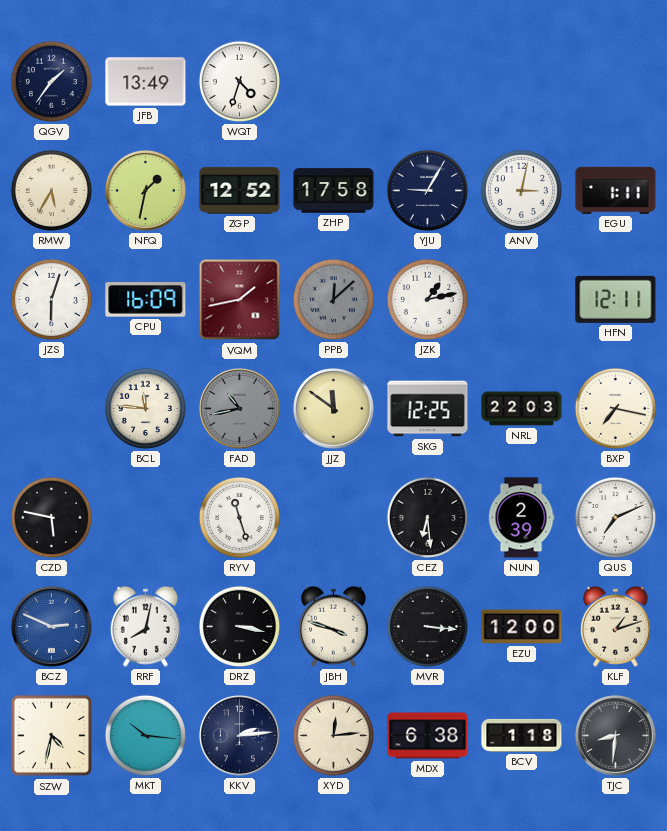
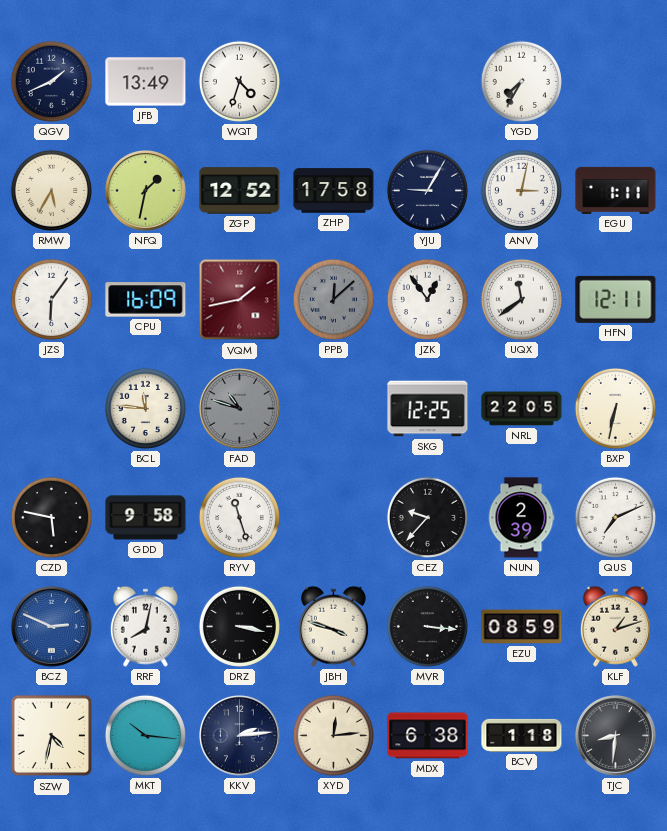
QGV: 1:36 -> 1:41
YGD: none -> 7:35
JZS: 6:03 -> 6:06
JZK: 1:13 -> 12:54
UQX: none -> 11:39
FAD: 10:43 -> 10:48
JJZ: 11:51 -> none
NRL: 22:03 -> 22:05
BXP: 7:17 -> 6:32
GDD: none -> 9:58
CEZ: 6:29 -> 9:37
EZU: 12:00 -> 08:59
